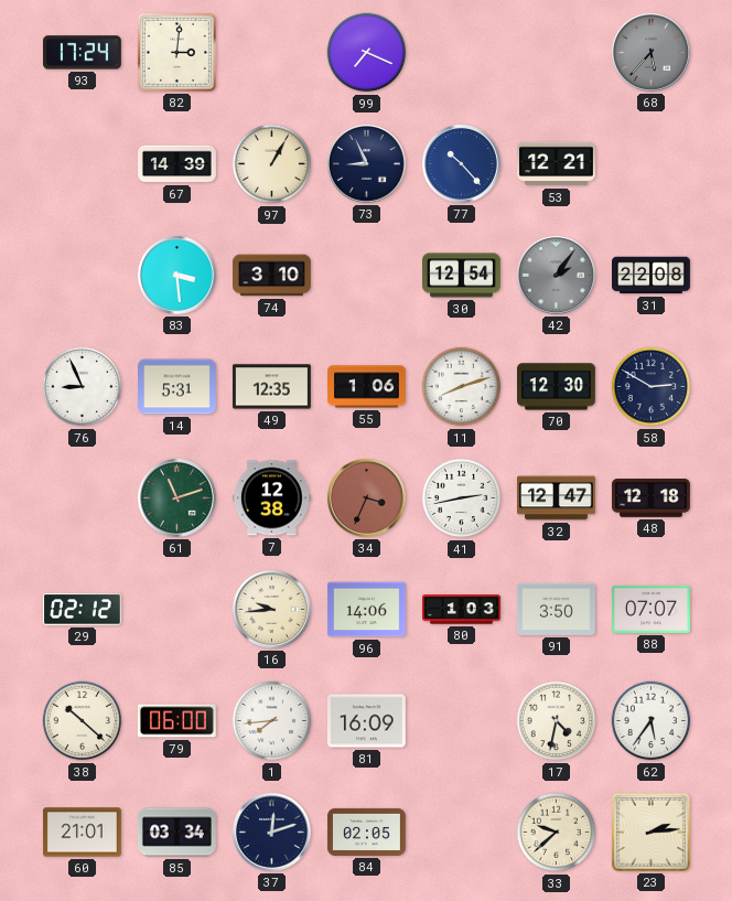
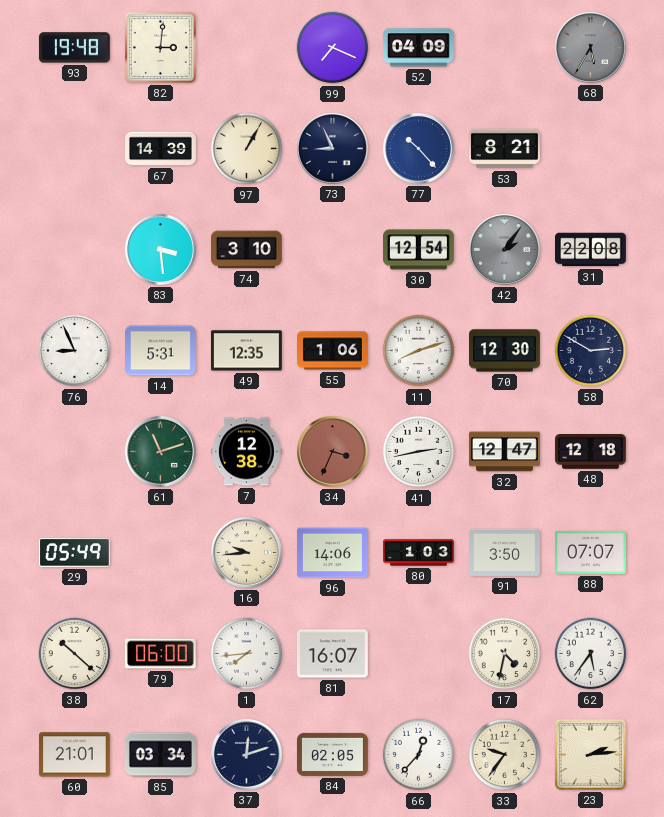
93: 17:24 -> 19:48
52: none -> 04:09
68: 5:37 -> 5:35
53: 12:21 -> 8:21
29: 02:12 -> 05:49
81: 16:09 -> 16:07
66: none -> 12:37
33: 9:38 -> 9:36
